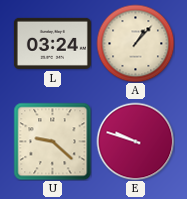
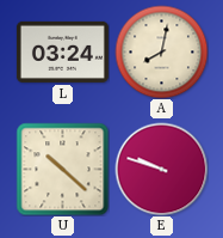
A: 1:07 -> 8:02
U: 9:22 -> 10:22
